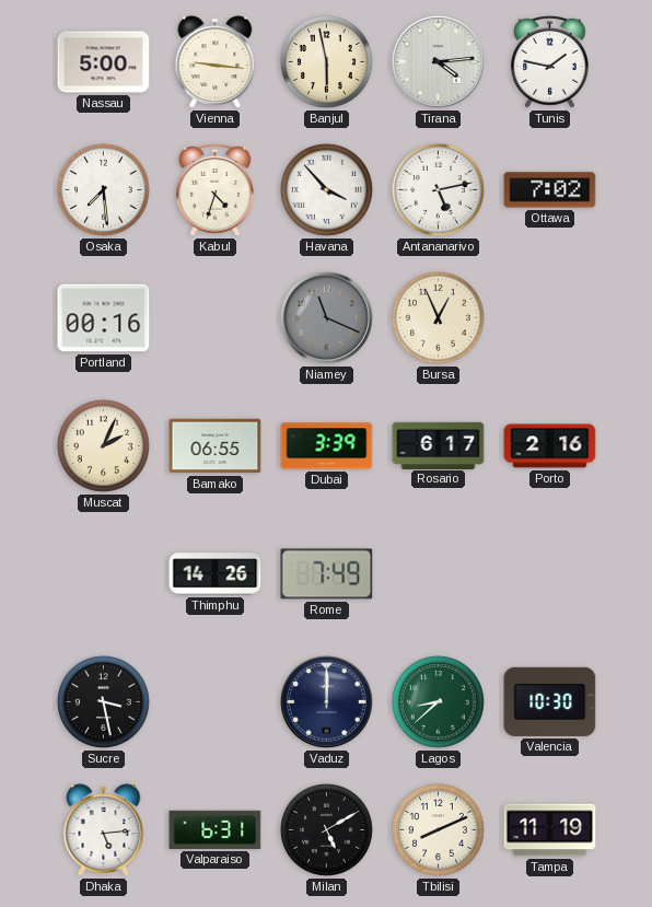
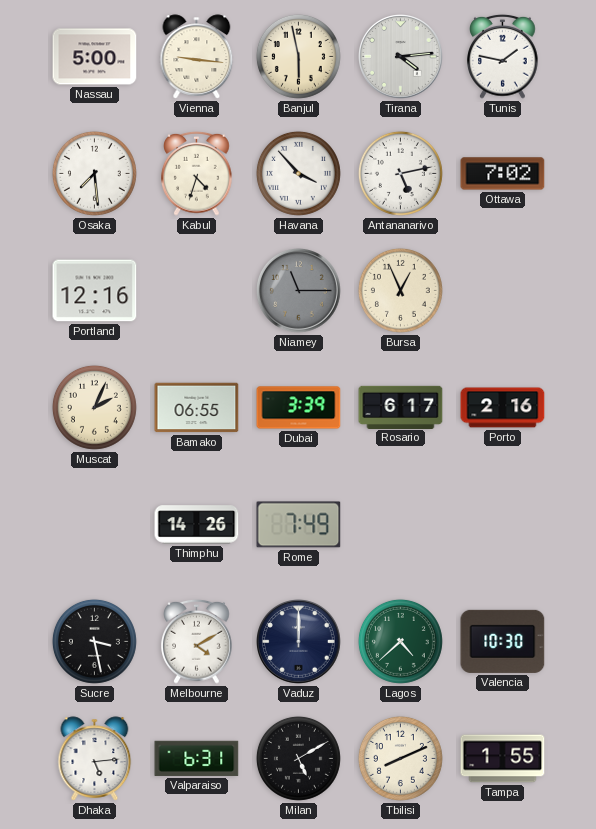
Portland: 00:16 -> 12:16
Niamey: 11:19 -> 11:15
Melbourne: none -> 4:10
Lagos: 8:38 -> 4:38
Tampa: 11:19 -> 1:55
